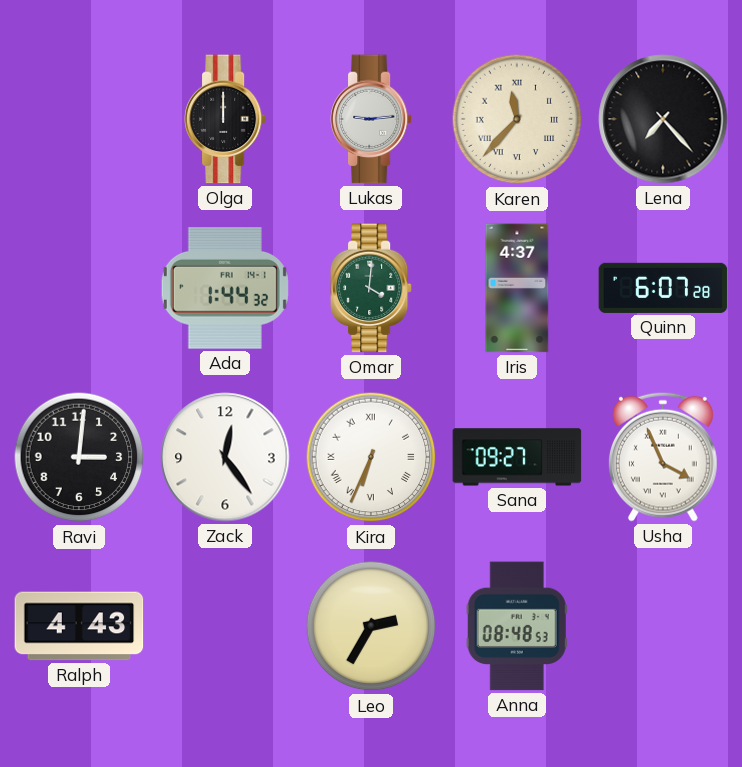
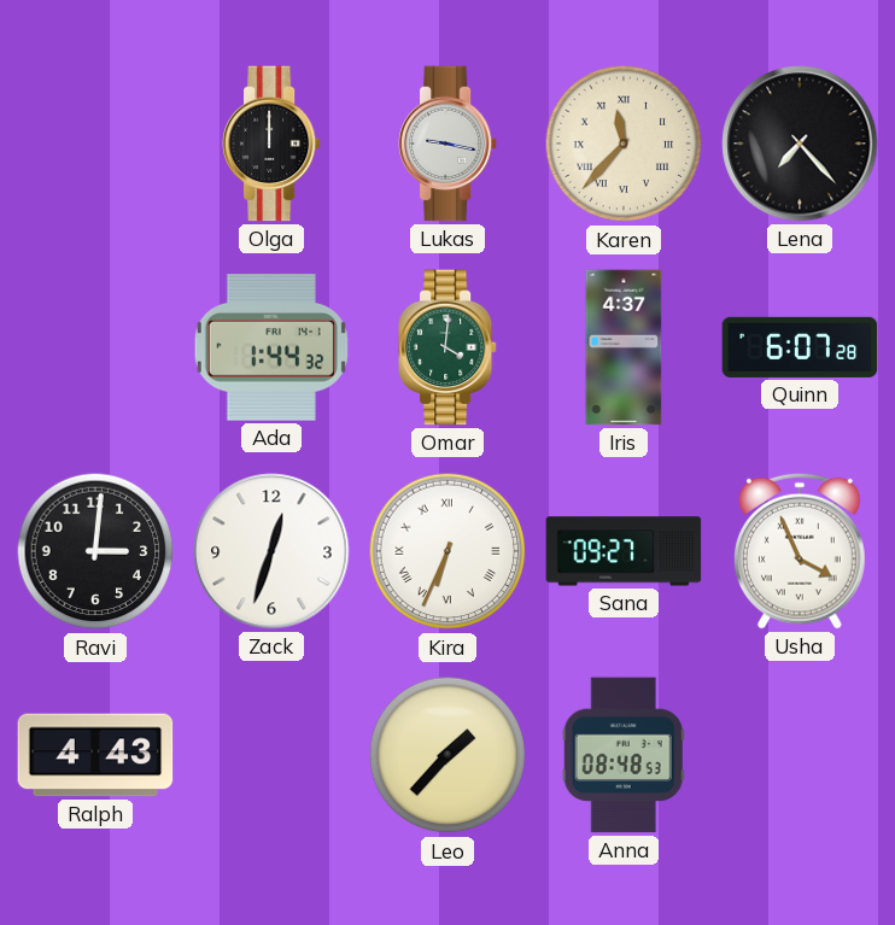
Lukas: 9:14 -> 9:17
Zack: 12:24 -> 12:33
Leo: 2:35 -> 1:37
